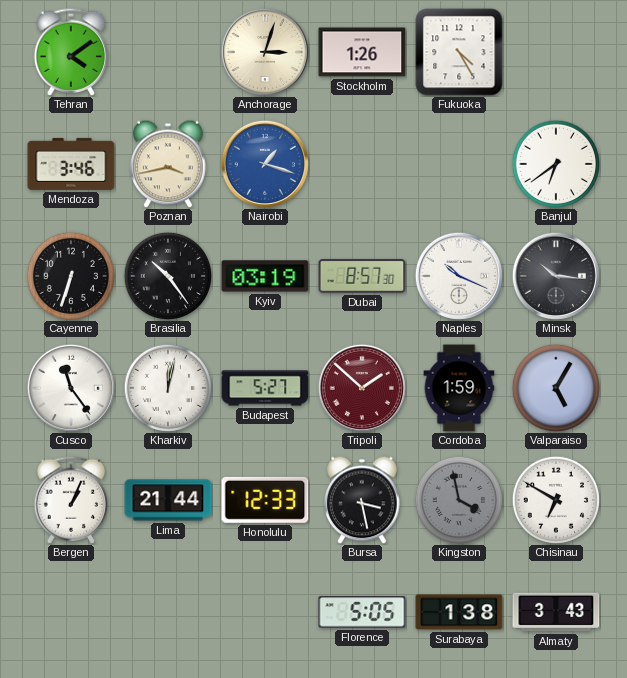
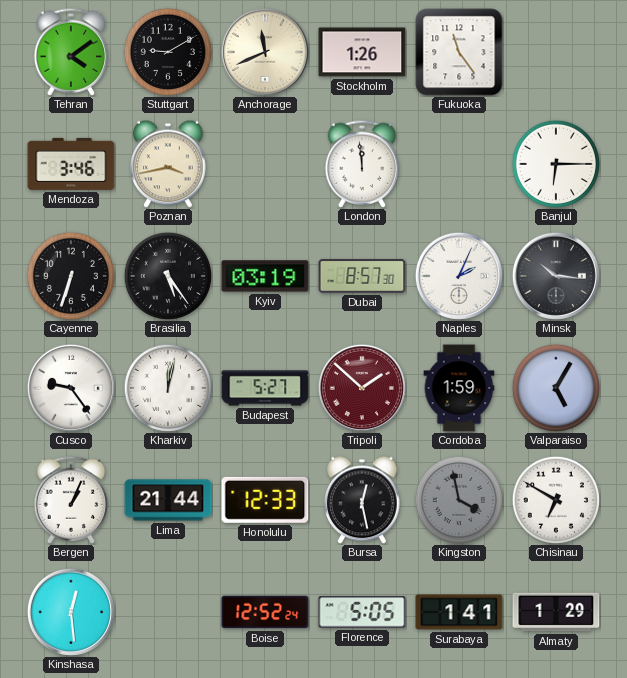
Stuttgart: none -> 9:10
Anchorage: 3:03 -> 11:41
Fukuoka: 4:25 -> 11:24
Nairobi: 1:18 -> none
London: none -> 11:59
Banjul: 6:39 -> 6:15
Brasilia: 10:24 -> 5:24
Naples: 10:19 -> 2:04
Cusco: 11:24 -> 9:24
Bursa: 3:28 -> 12:28
Kinshasa: none -> 12:29
Boise: none -> 12:52
Surabaya: 1:38 -> 1:41
Almaty: 3:43 -> 1:29
